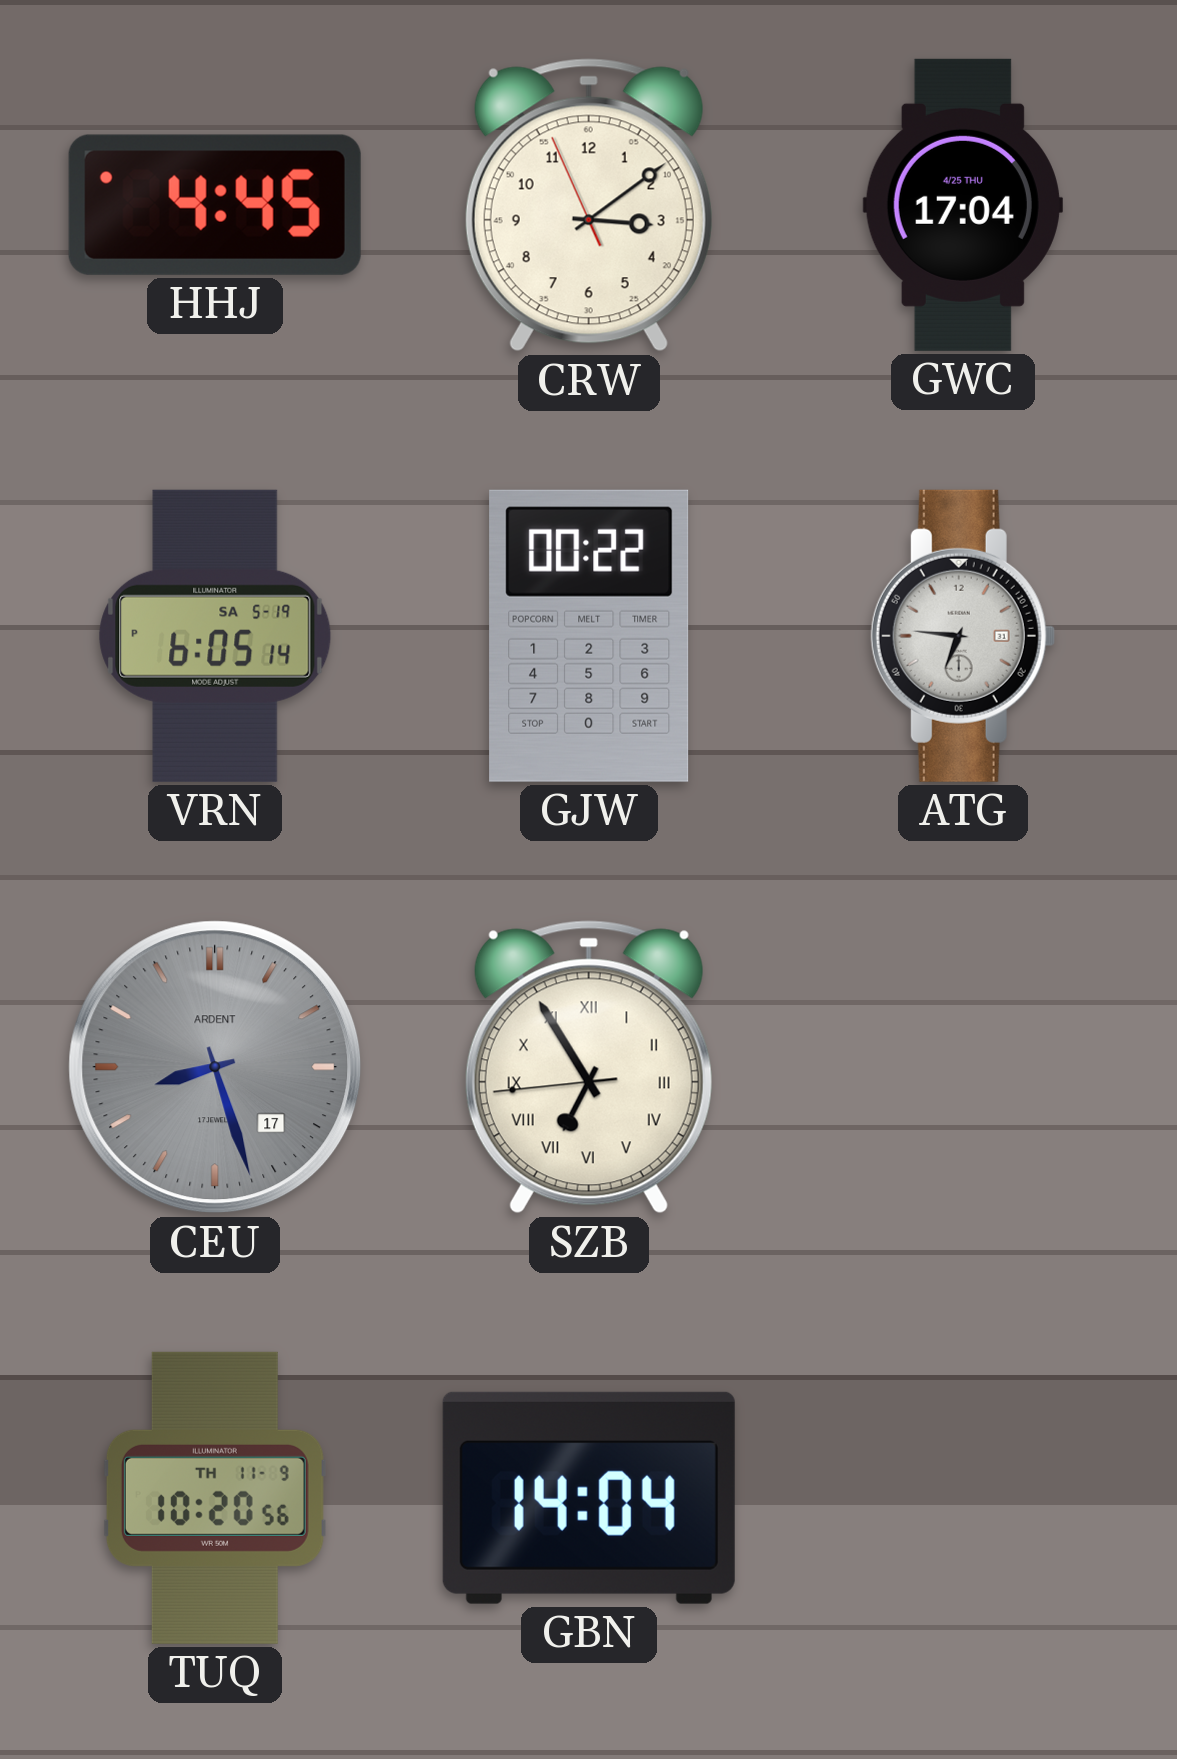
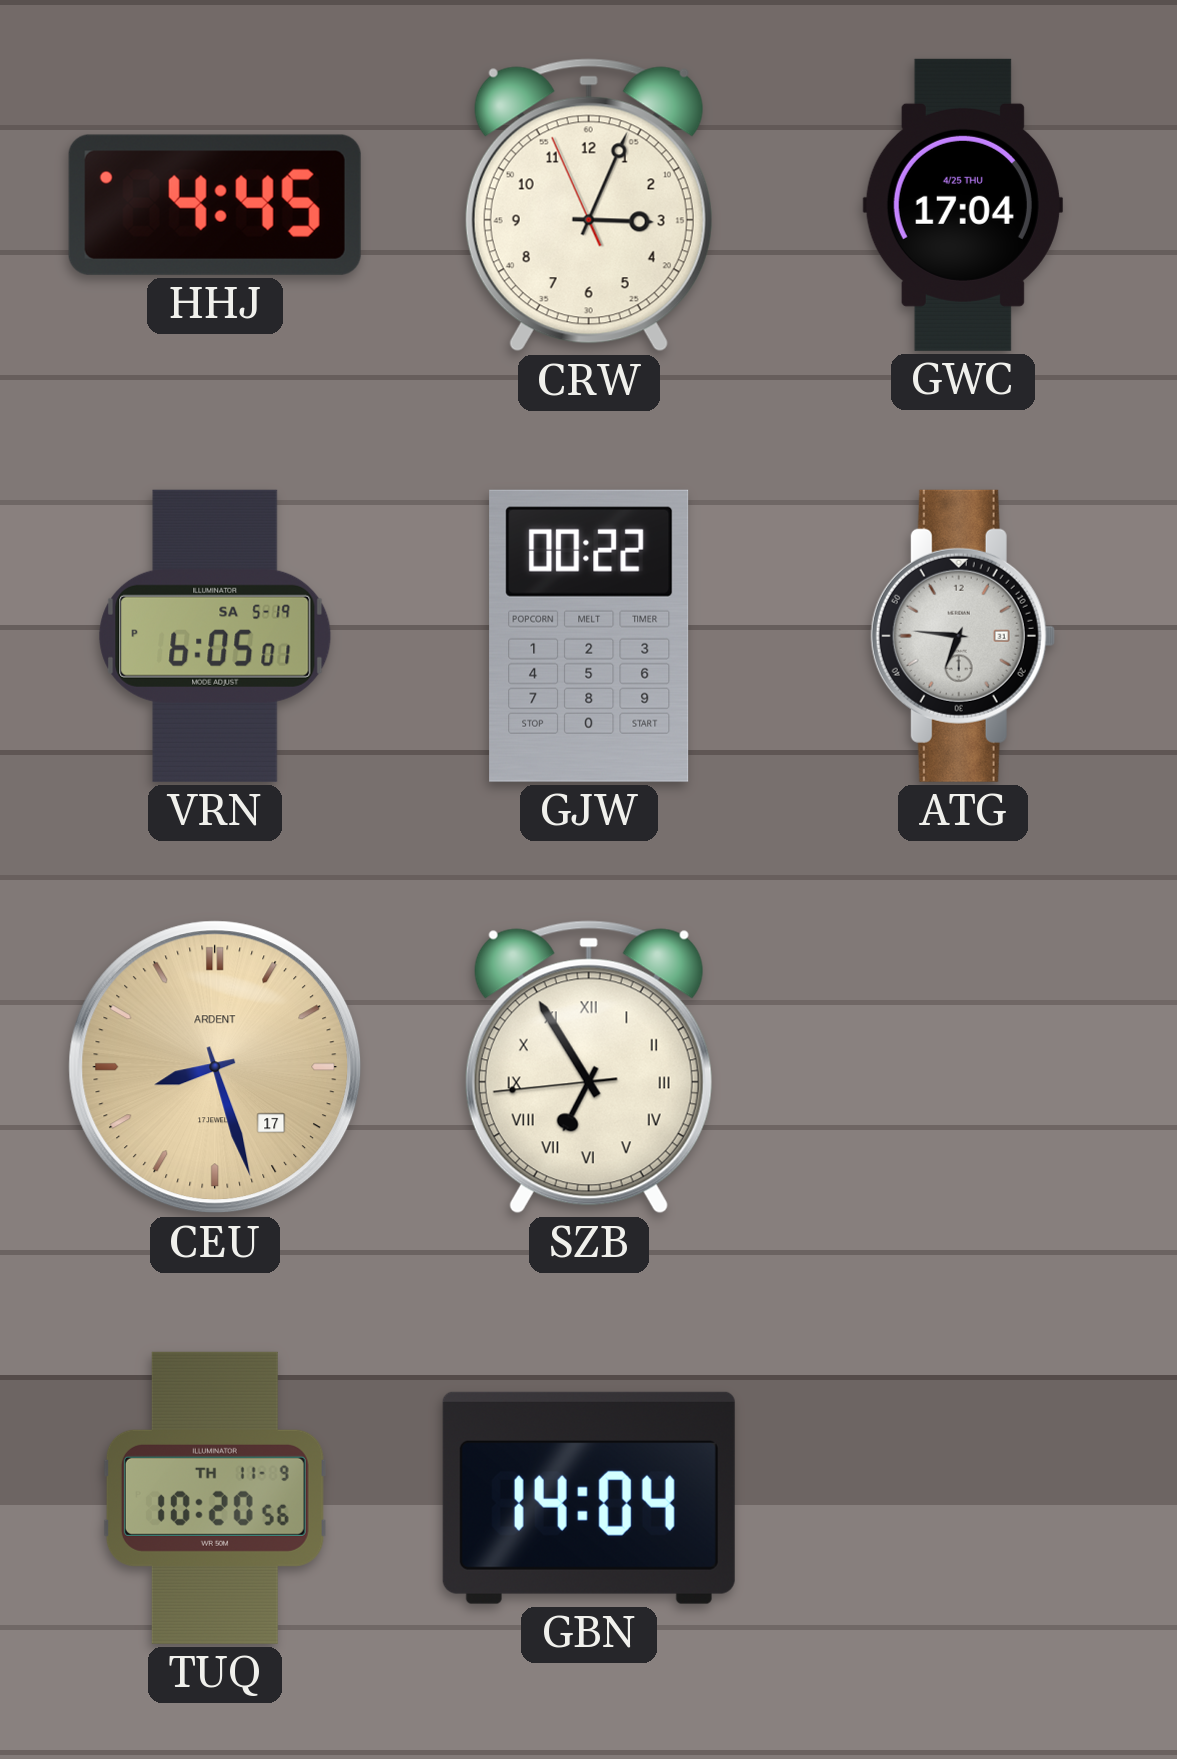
CRW: 3:08 -> 3:03
VRN: 6:05:14 PM -> 6:05:01 PM
CEU dial: grey -> champagne
